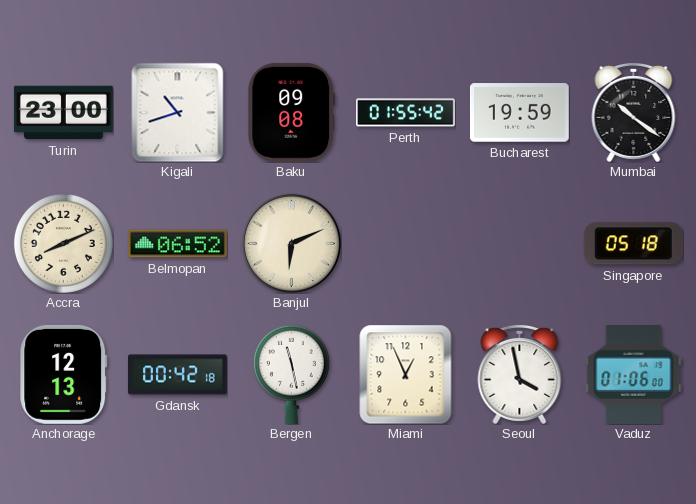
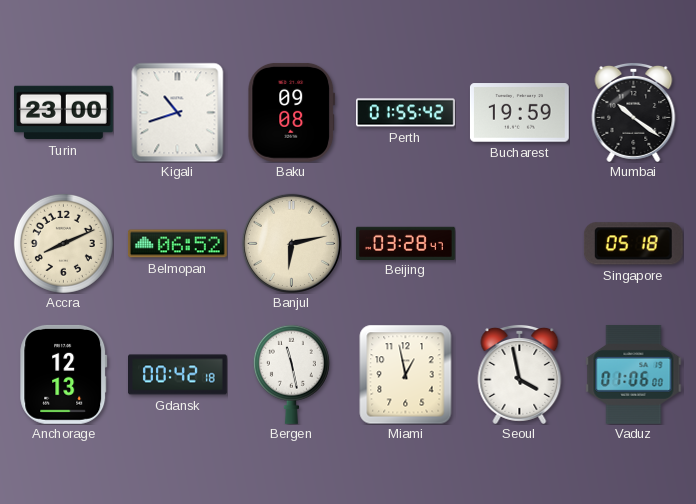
Banjul: 6:11 -> 6:13
Beijing: none -> 03:28
Miami: 12:56 -> 12:58
